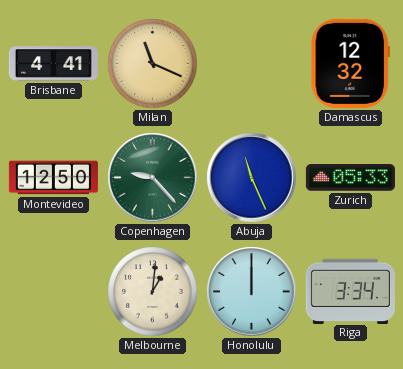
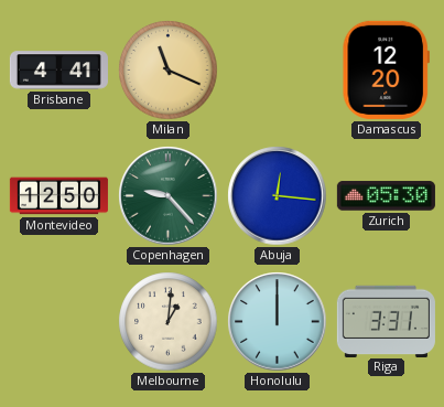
Damascus: 12:32 -> 12:20
Abuja: 11:26 -> 12:16
Zurich: 05:33 -> 05:30
Riga: 3:34 -> 3:31
